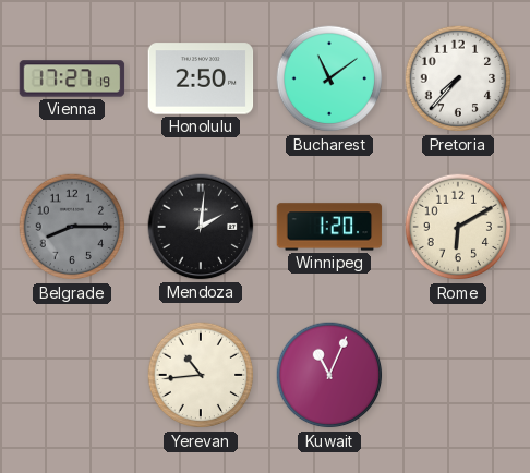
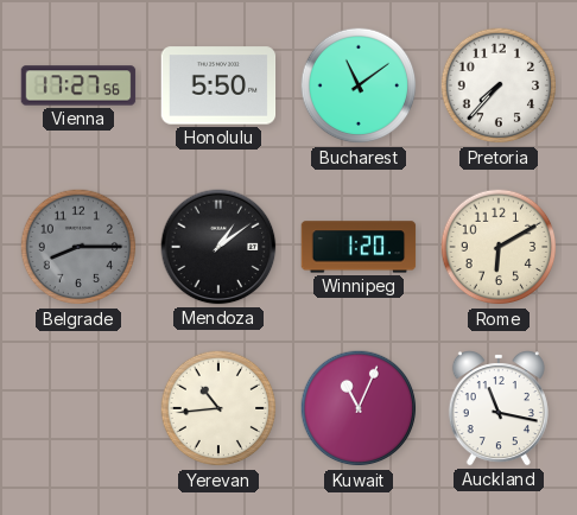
Vienna: 17:27:19 -> 17:27:56
Honolulu: 2:50 -> 5:50
Mendoza: 2:01 -> 1:09
Auckland: none -> 11:17
